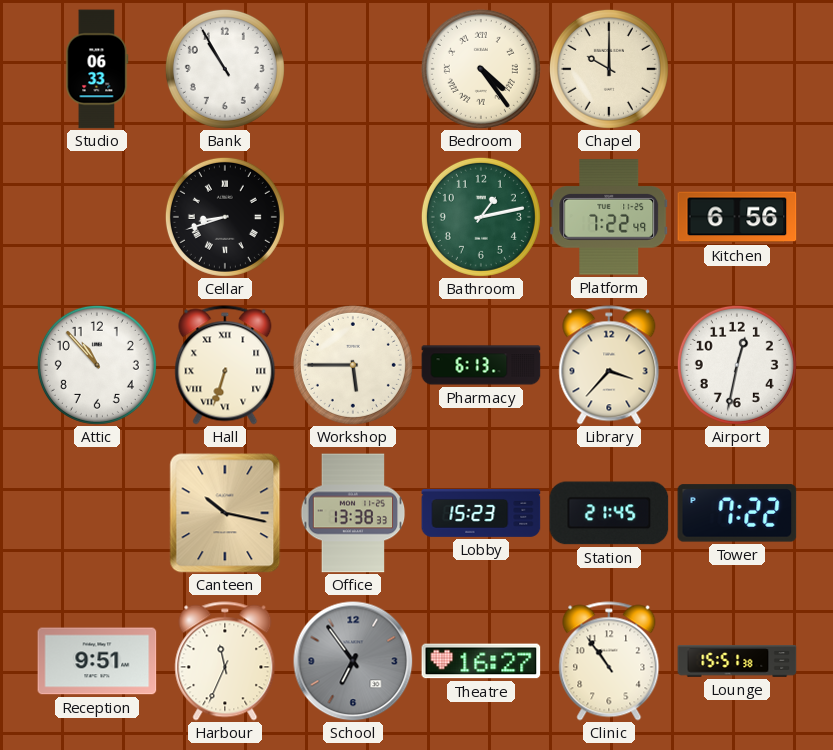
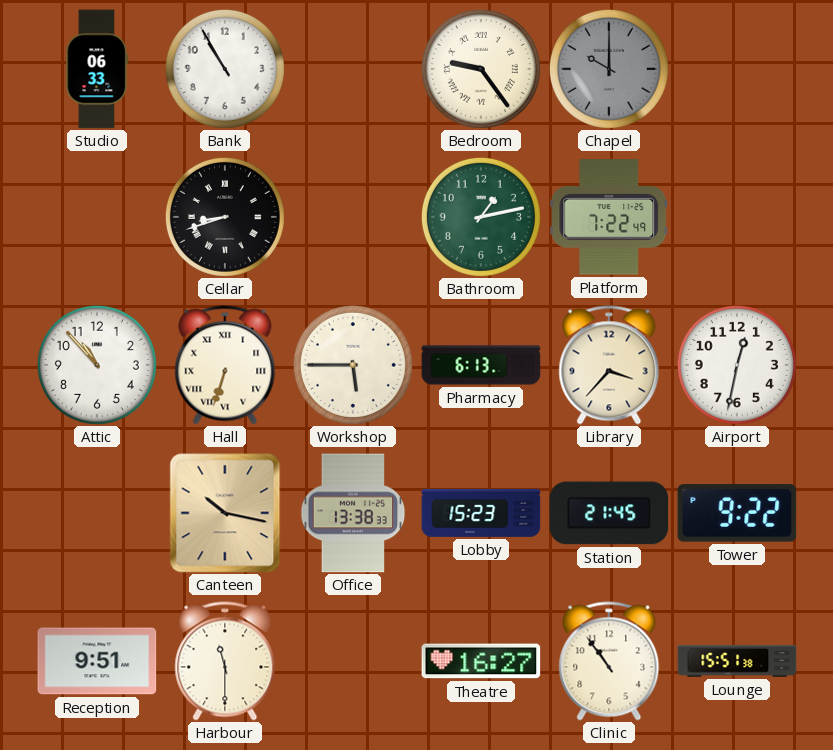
Bedroom: 4:24 -> 9:24
Chapel dial: cream -> grey
Kitchen: 6:56 -> none
Tower: 7:22 -> 9:22
Harbour: 11:34 -> 11:30
School: 6:54 -> none
